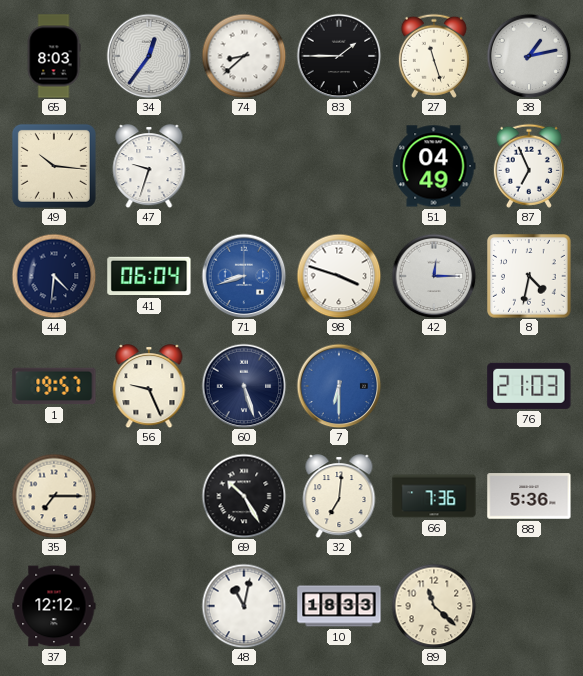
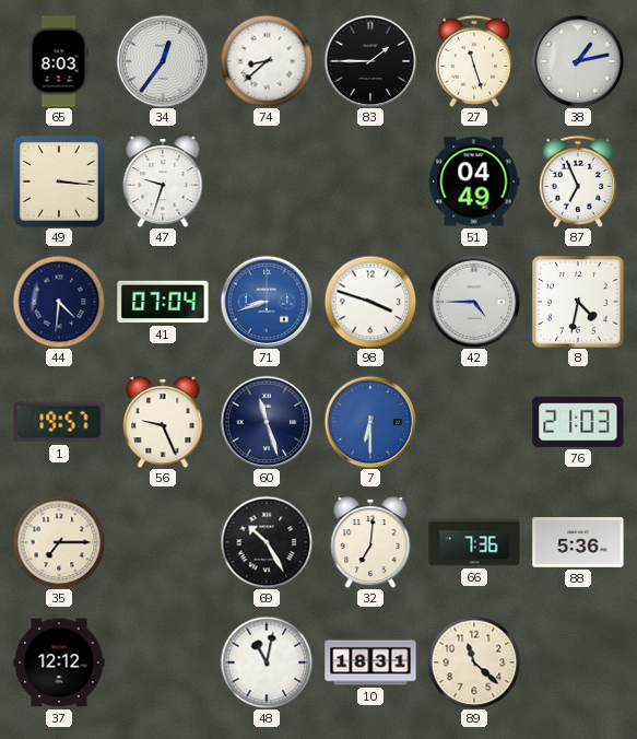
49: 10:16 -> 3:16
41: 06:04 -> 07:04
42: 12:15 -> 4:45
60: 5:27 -> 11:27
10: 18:33 -> 18:31
